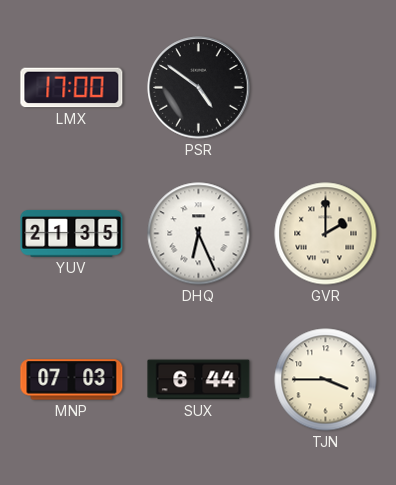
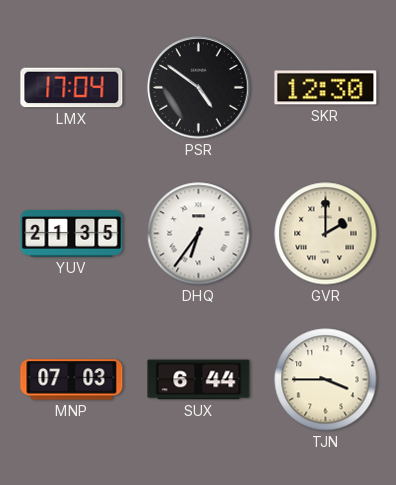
LMX: 17:00 -> 17:04
SKR: none -> 12:30
DHQ: 6:26 -> 6:36
